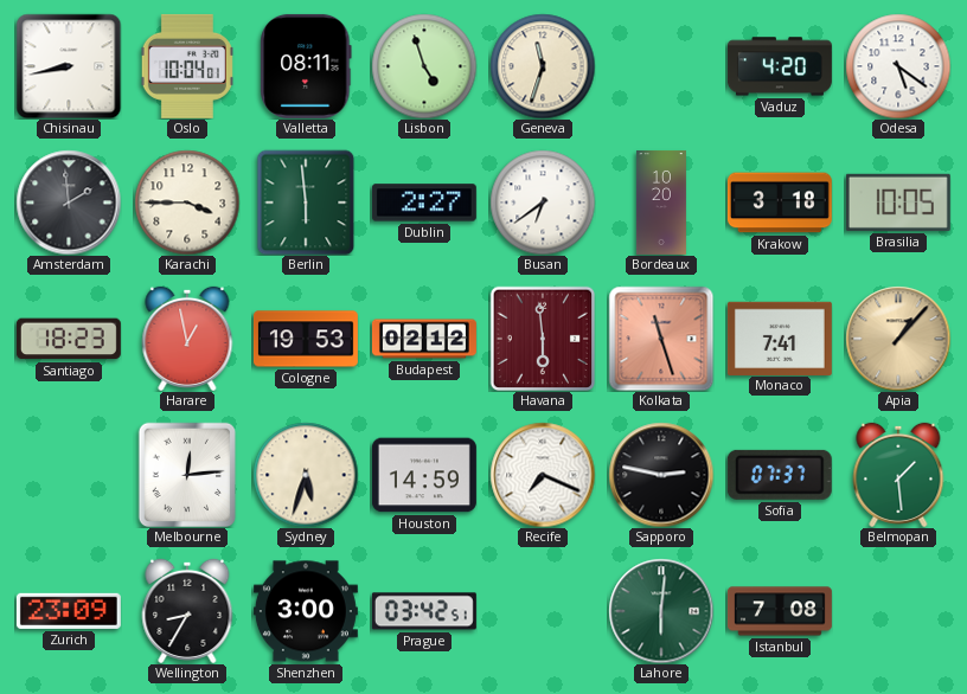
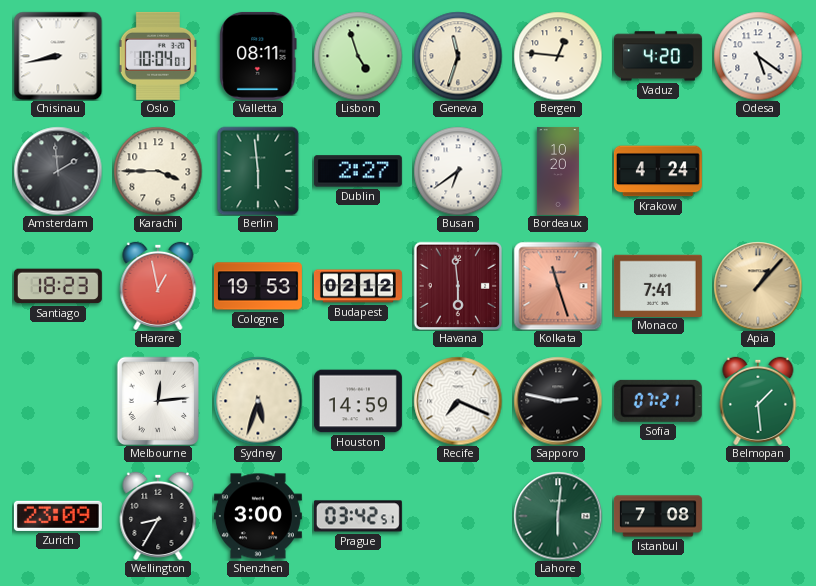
Bergen: none -> 12:46
Krakow: 3:18 -> 4:24
Brasilia: 10:05 -> none
Sofia: 07:37 -> 07:21
